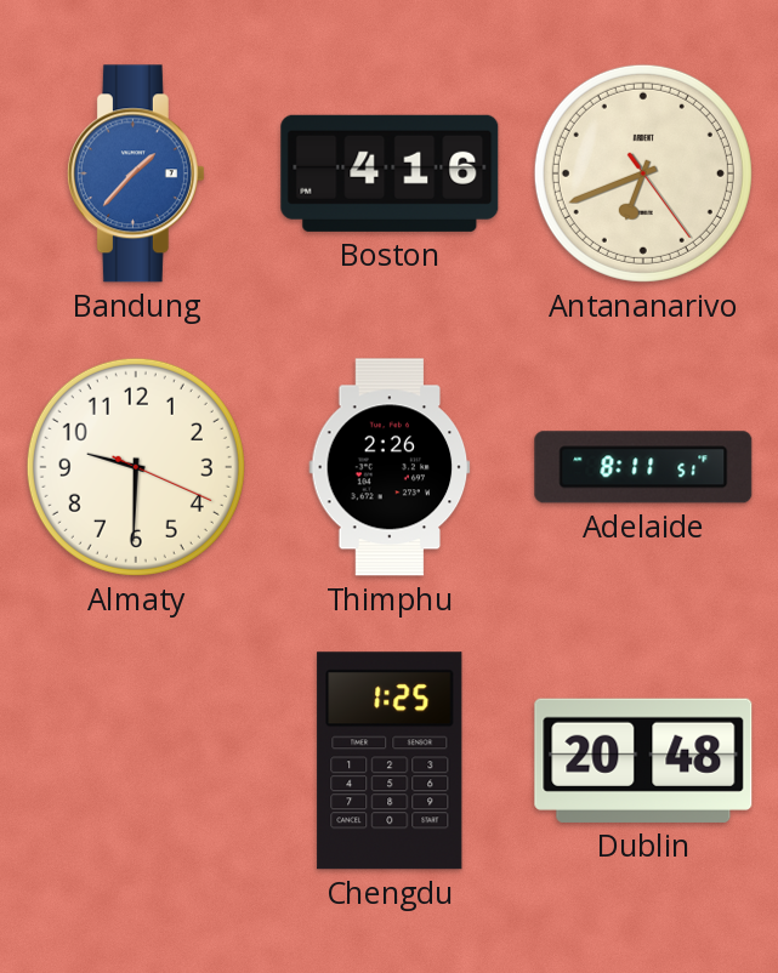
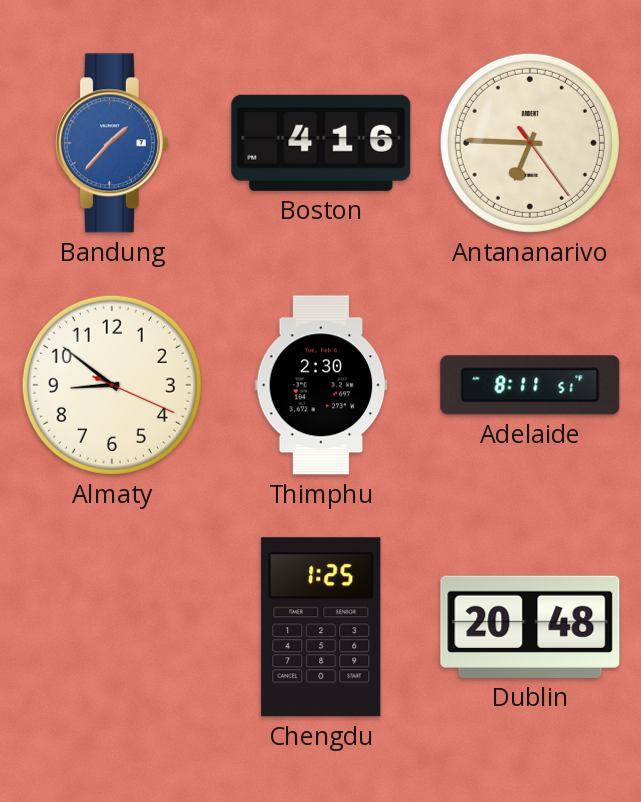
Antananarivo: 6:41 -> 6:45
Almaty: 9:30 -> 8:51
Thimphu: 2:26 -> 2:30
